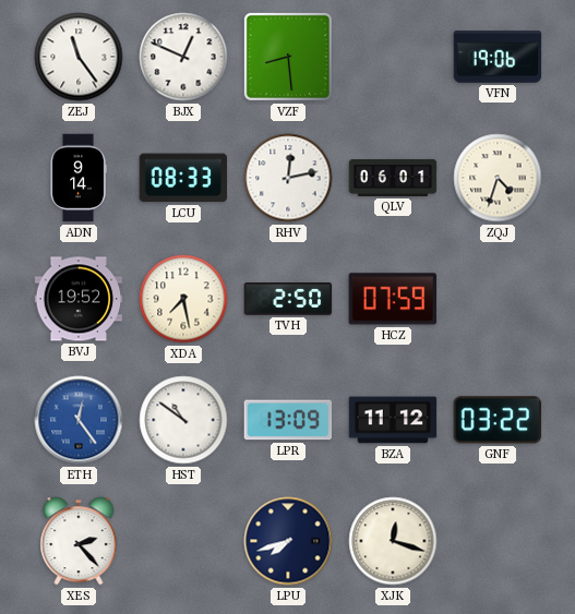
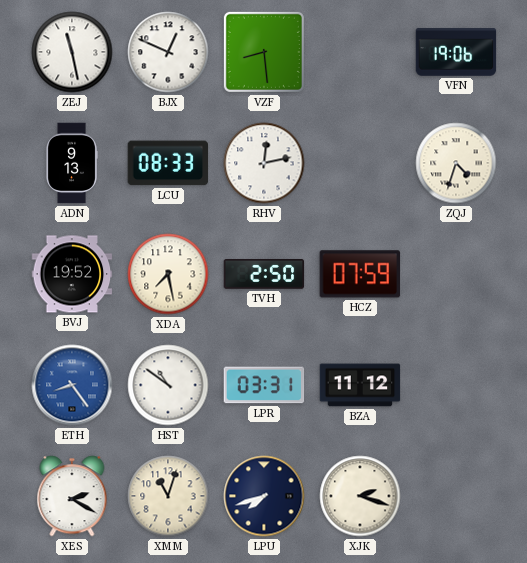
ZEJ: 11:24 -> 11:28
ADN: 9:14 -> 9:13
QLV: 06:01 -> none
ETH: 12:24 -> 8:24
LPR: 13:09 -> 03:31
GNF: 03:22 -> none
XES: 2:23 -> 2:20
XMM: none -> 11:03
XJK: 12:18 -> 2:18
